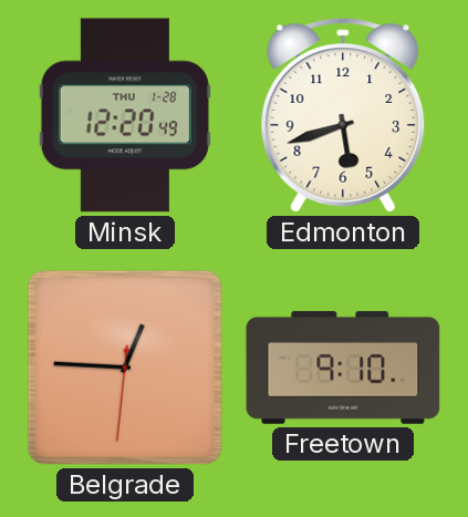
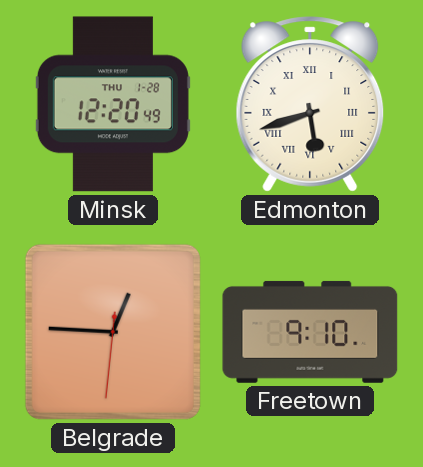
Edmonton numerals: Arabic -> Roman
